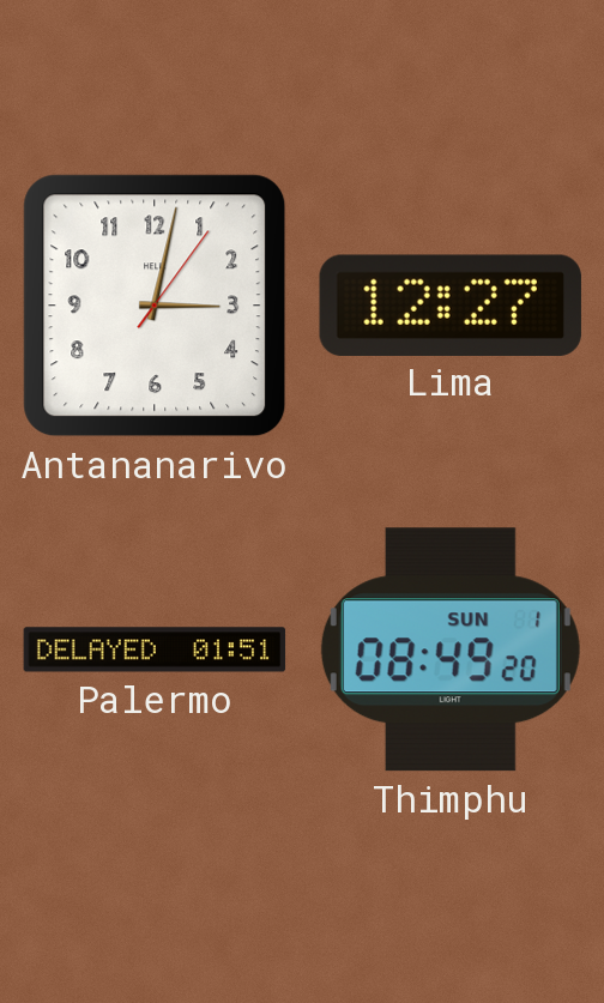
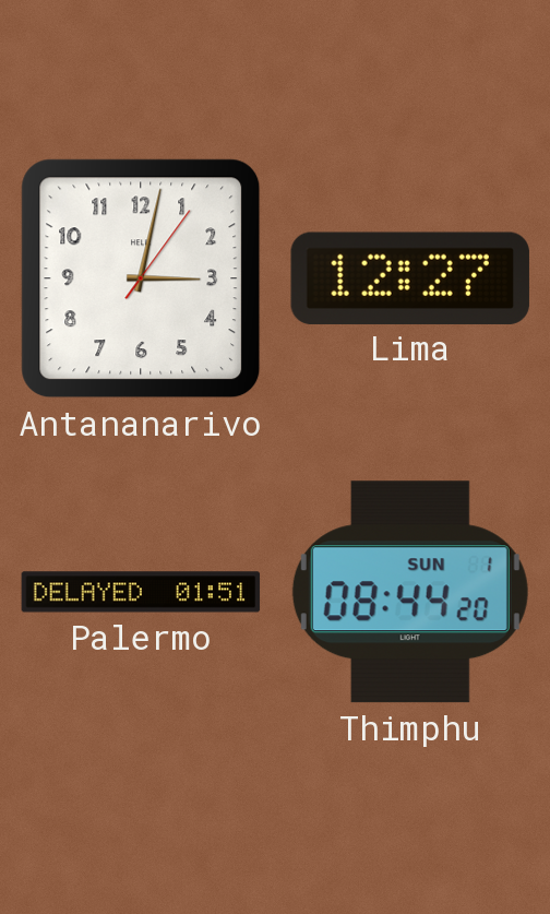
Thimphu: 08:49 -> 08:44
